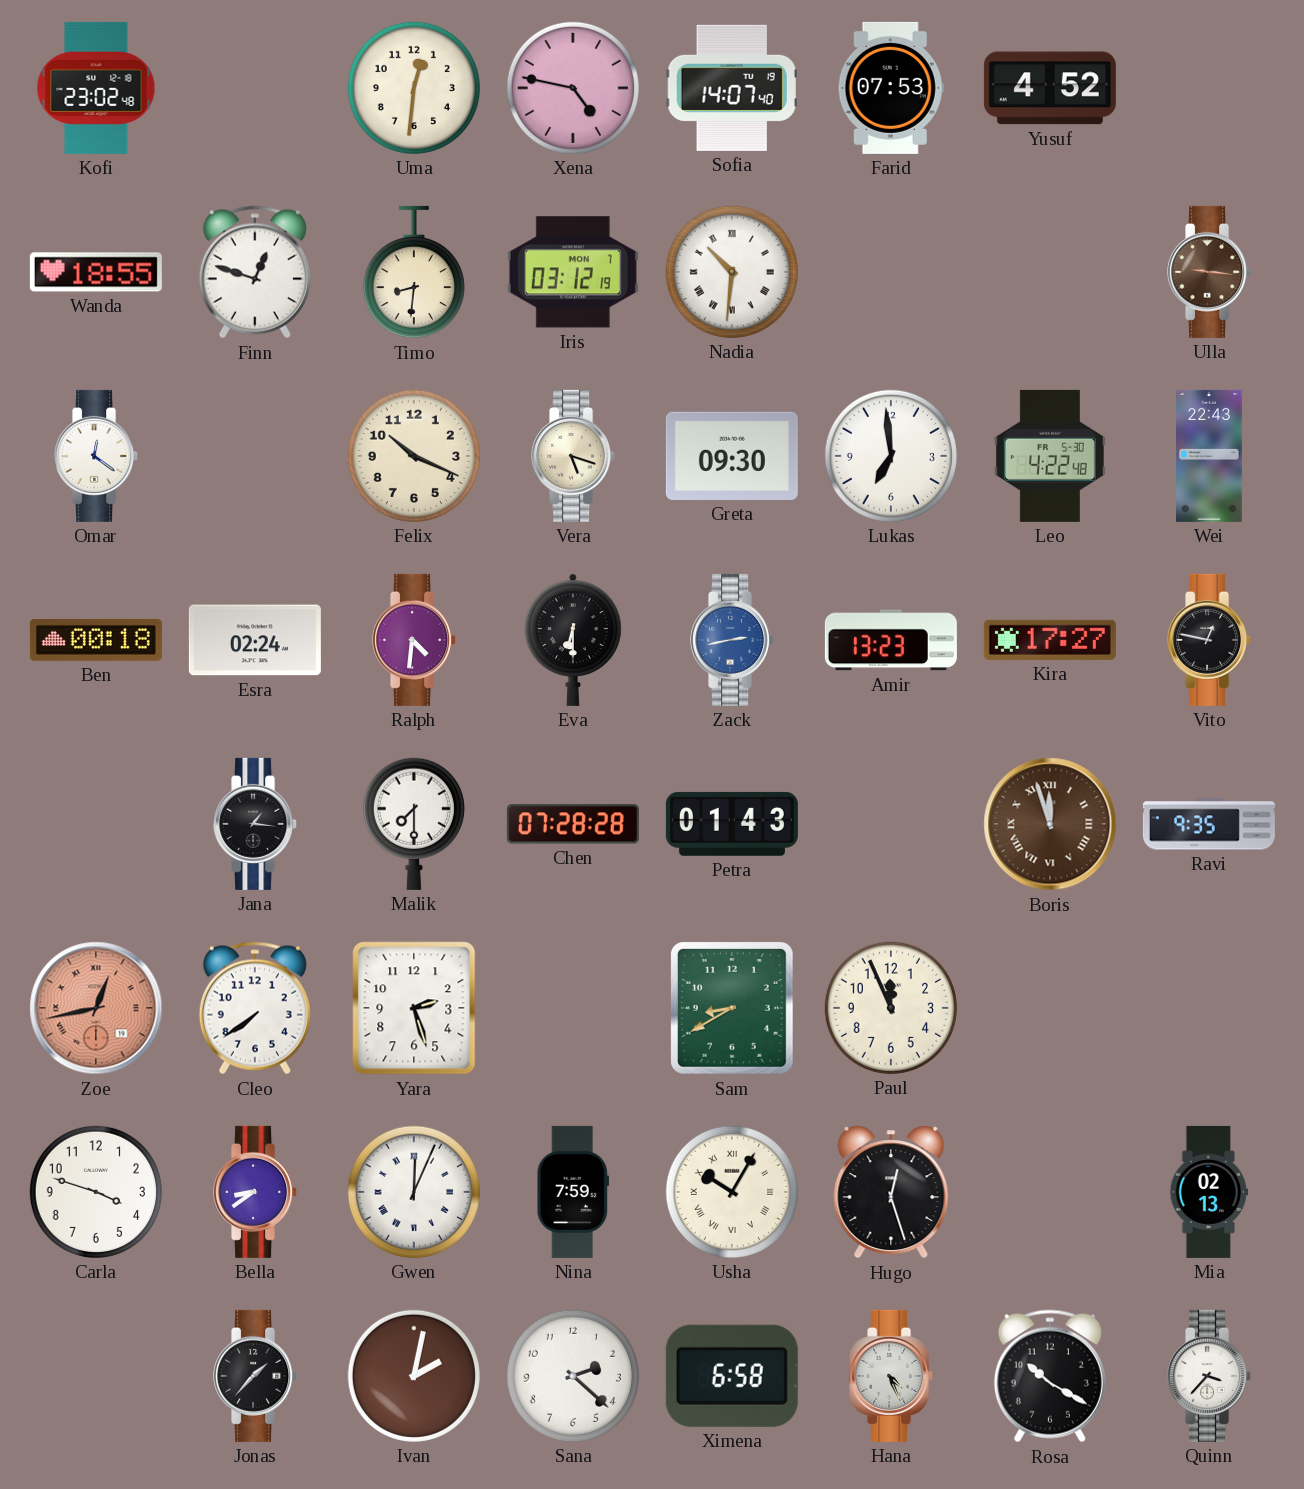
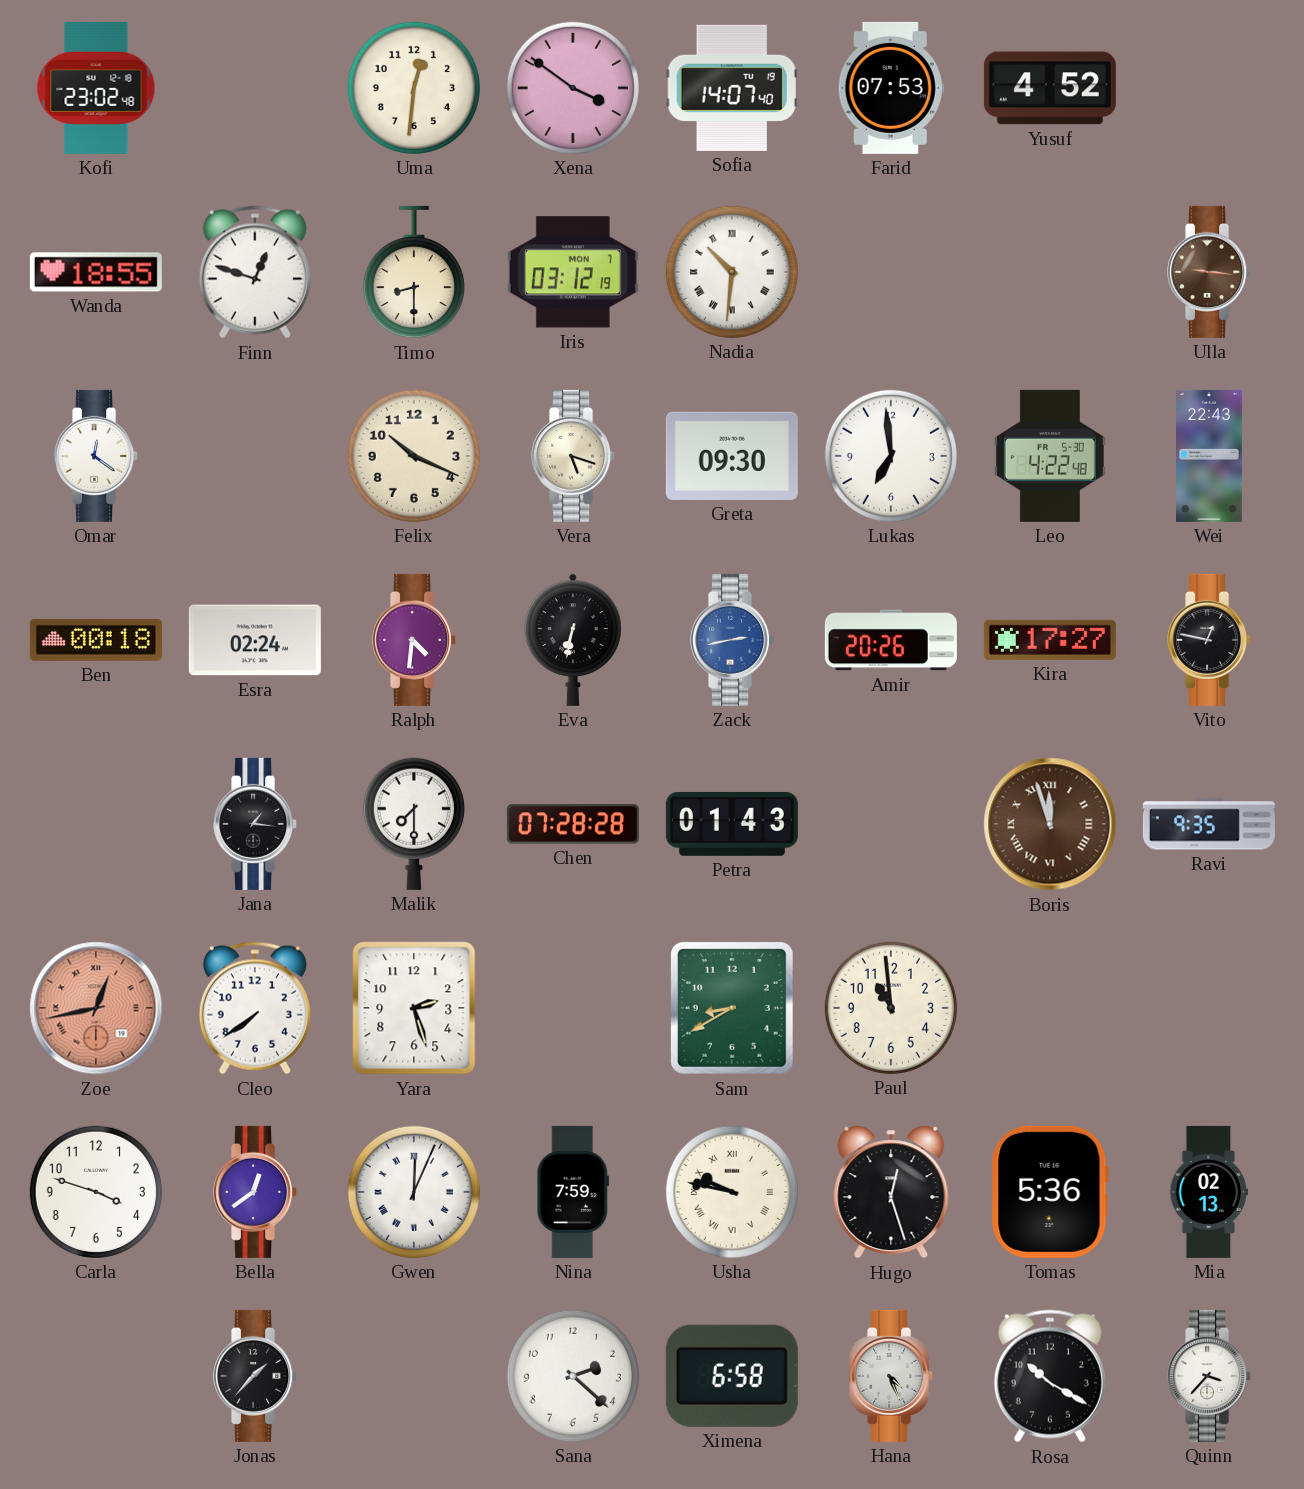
Xena: 4:47 -> 3:51
Timo: 8:31 -> 8:30
Eva: 6:30 -> 6:32
Amir: 13:23 -> 20:26
Paul: 11:56 -> 10:59
Bella: 8:39 -> 12:39
Usha: 10:05 -> 9:47
Tomas: none -> 5:36
Ivan: 2:02 -> none
